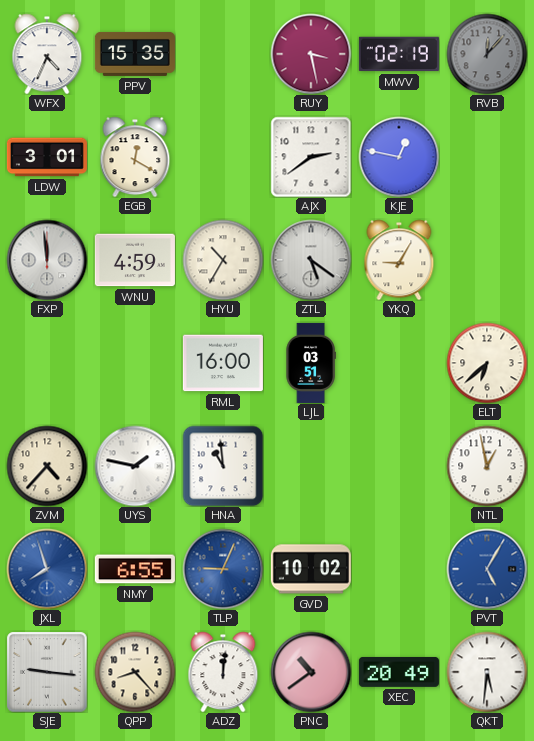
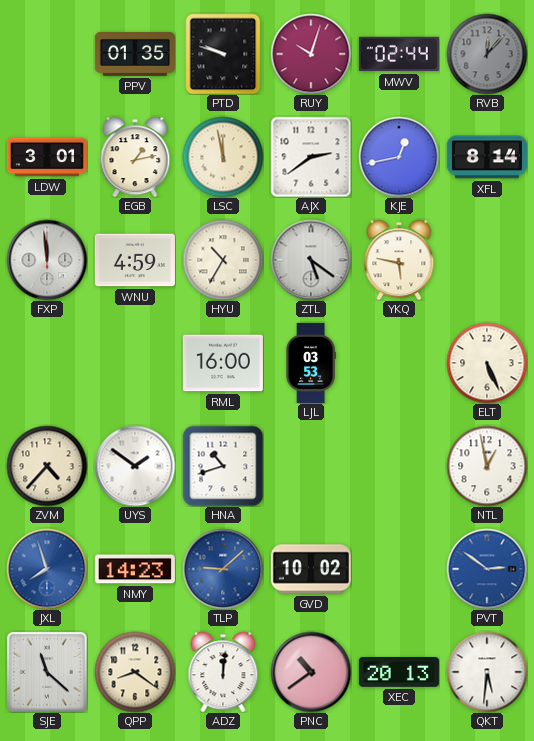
WFX: 4:34 -> none
PPV: 15:35 -> 01:35
PTD: none -> 9:48
RUY: 3:28 -> 10:03
MWV: 02:19 -> 02:44
EGB: 12:20 -> 1:13
LSC: none -> 11:58
KJE: 12:47 -> 12:43
XFL: none -> 8:14
YKQ: 9:05 -> 5:47
LJL: 03:51 -> 03:53
ELT: 6:38 -> 5:26
UYS: 1:47 -> 1:51
HNA: 10:59 -> 10:42
NMY: 6:55 -> 14:23
TLP: 9:04 -> 9:08
PVT: 5:05 -> 2:51
SJE: 9:16 -> 11:22
QPP: 8:23 -> 8:21
XEC: 20:49 -> 20:13
